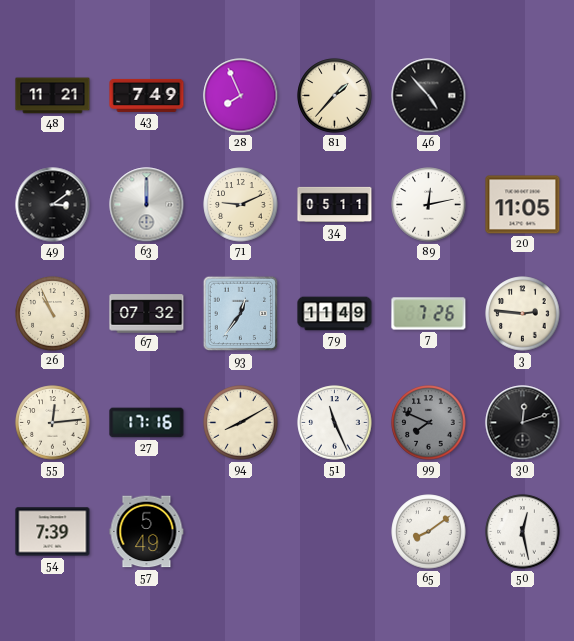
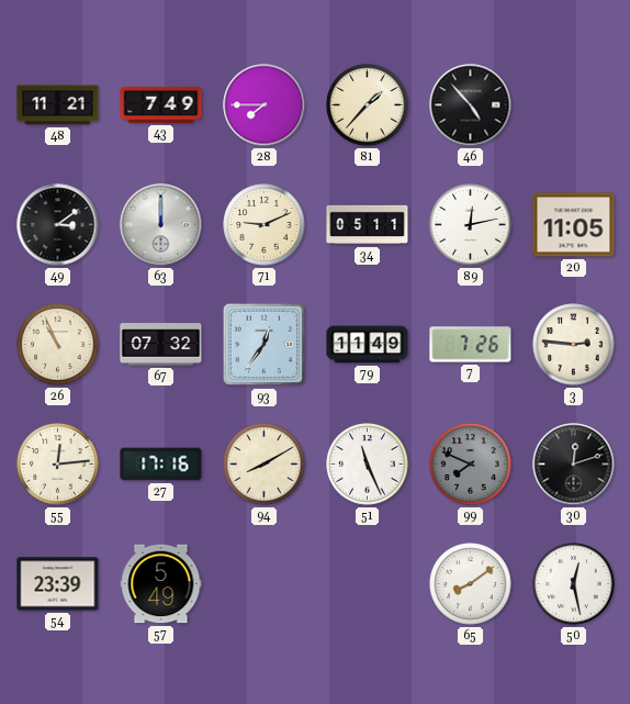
28: 7:56 -> 7:45
54: 7:39 -> 23:39
